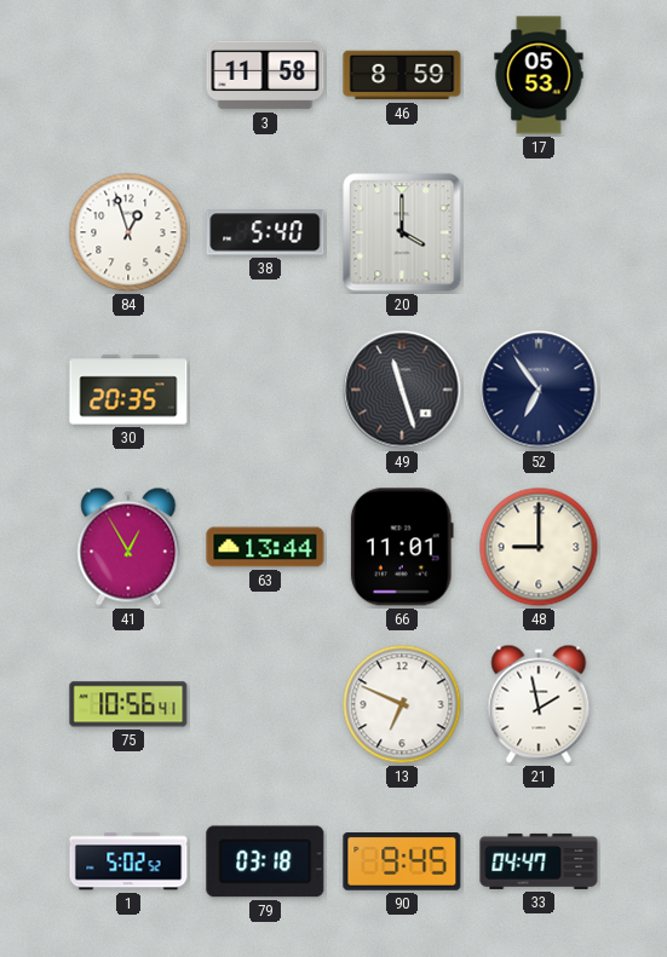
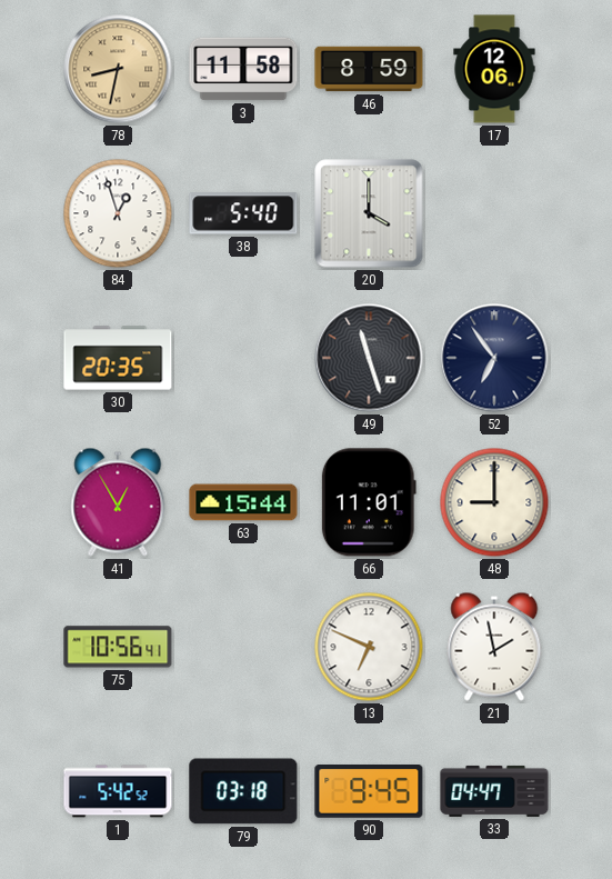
78: none -> 8:32
17: 05:53 -> 12:06
63: 13:44 -> 15:44
1: 5:02 -> 5:42
